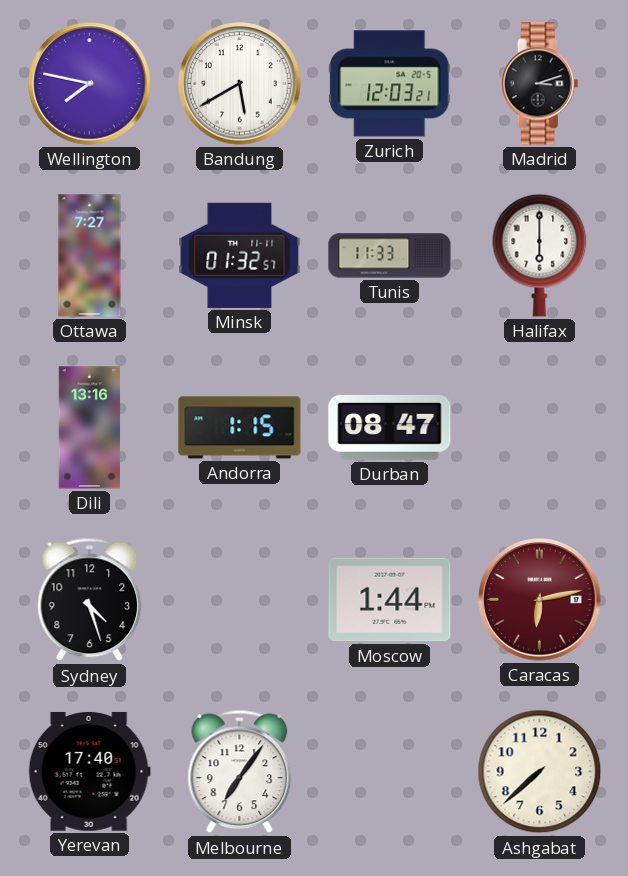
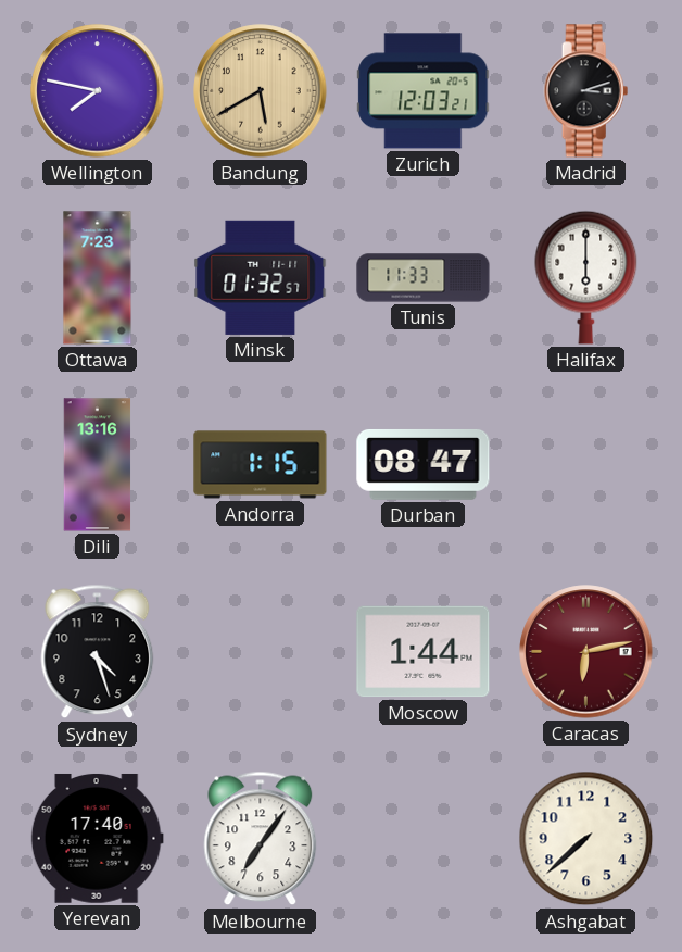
Bandung dial: white -> champagne
Ottawa: 7:27 -> 7:23
